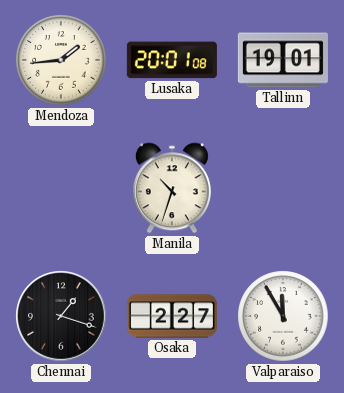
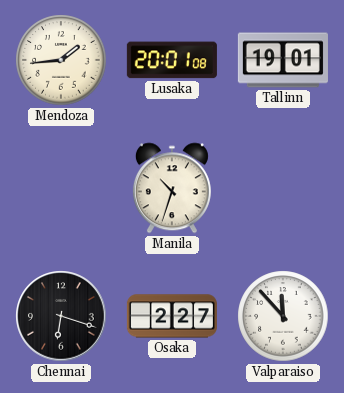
Chennai: 1:18 -> 6:18
Valparaiso: 11:55 -> 11:53
